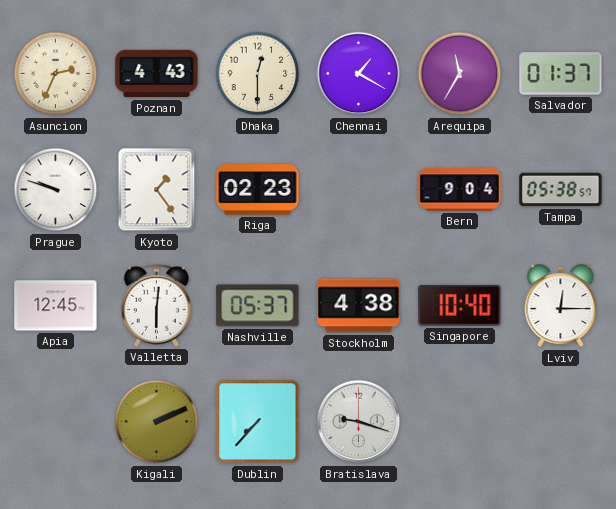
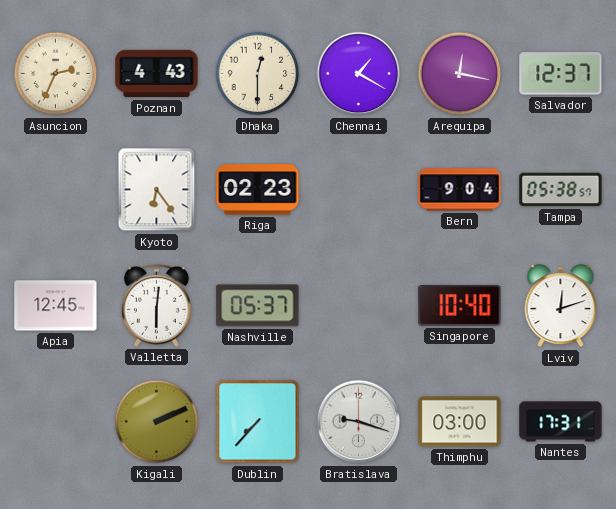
Arequipa: 11:35 -> 12:17
Salvador: 01:37 -> 12:37
Prague: 9:48 -> none
Kyoto: 1:24 -> 6:24
Stockholm: 4:38 -> none
Lviv: 12:15 -> 12:12
Thimphu: none -> 03:00
Nantes: none -> 17:31
